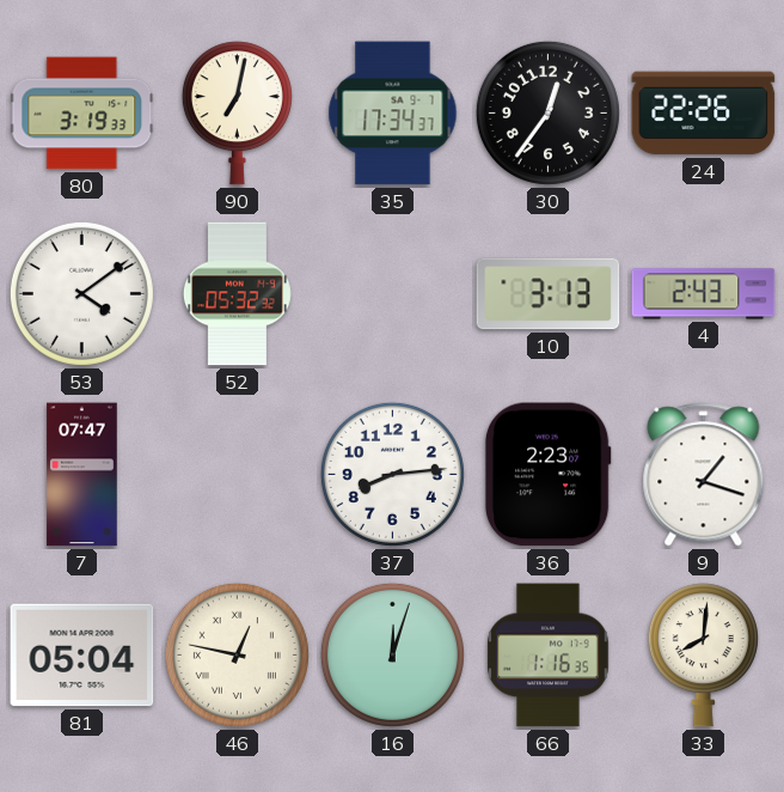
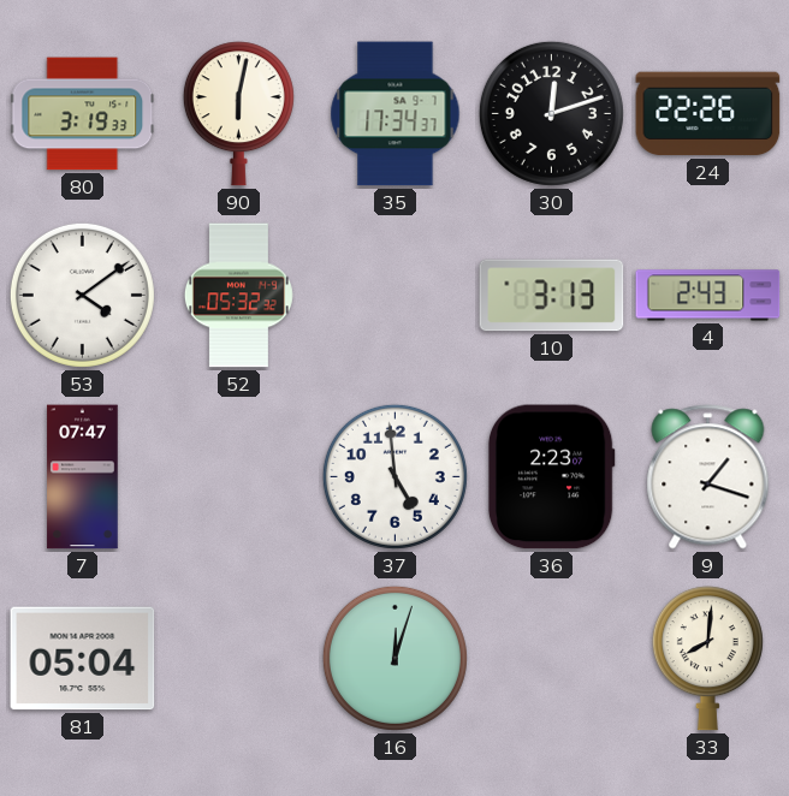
90: 7:02 -> 6:02
30: 12:36 -> 12:12
37: 8:14 -> 4:59
46: 12:47 -> none
66: 1:16 -> none
